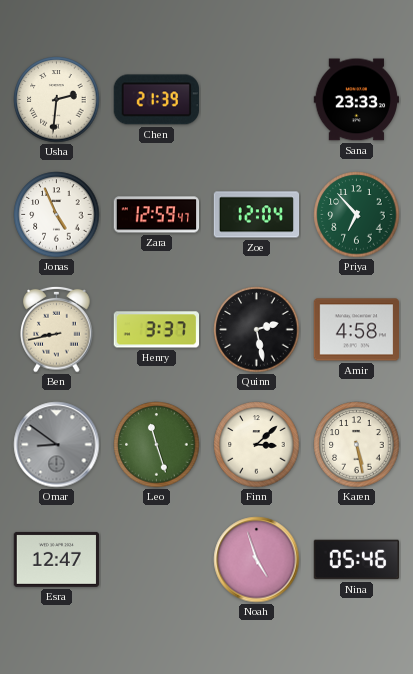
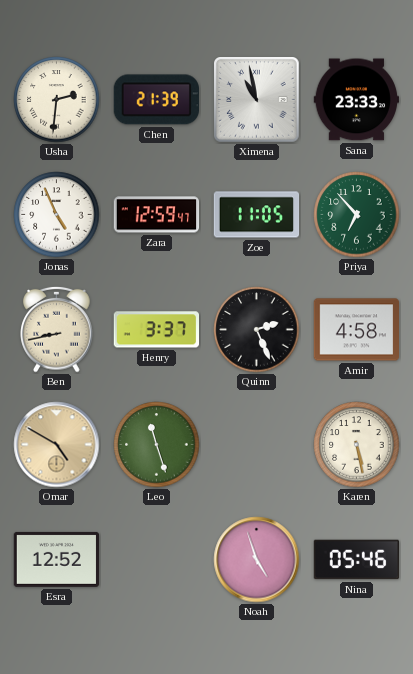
Ximena: none -> 10:58
Zoe: 12:04 -> 11:05
Quinn: 2:28 -> 2:26
Omar: 8:51 -> 4:50
Omar dial: grey -> champagne
Finn: 3:08 -> none
Esra: 12:47 -> 12:52
